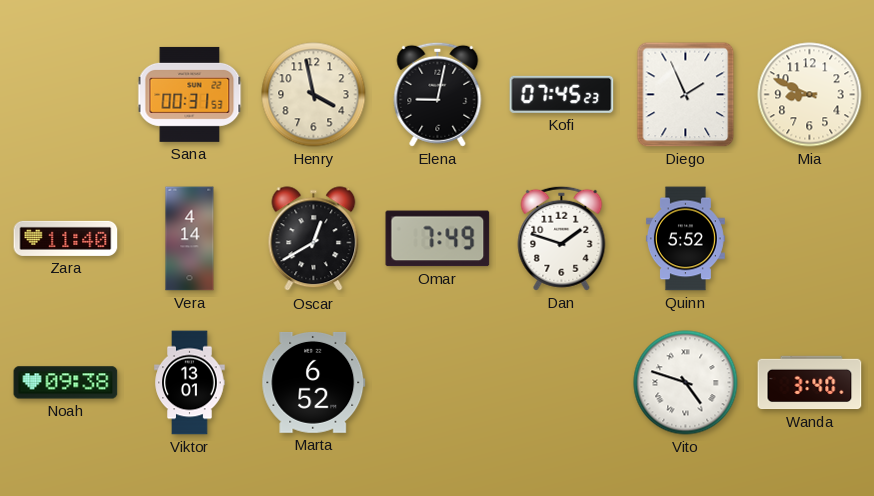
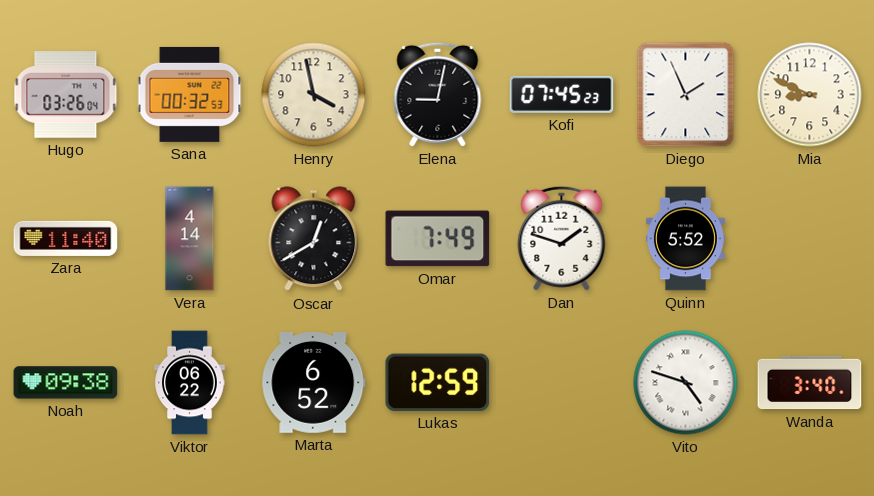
Hugo: none -> 03:26
Sana: 00:31 -> 00:32
Viktor: 13:01 -> 06:22
Lukas: none -> 12:59
